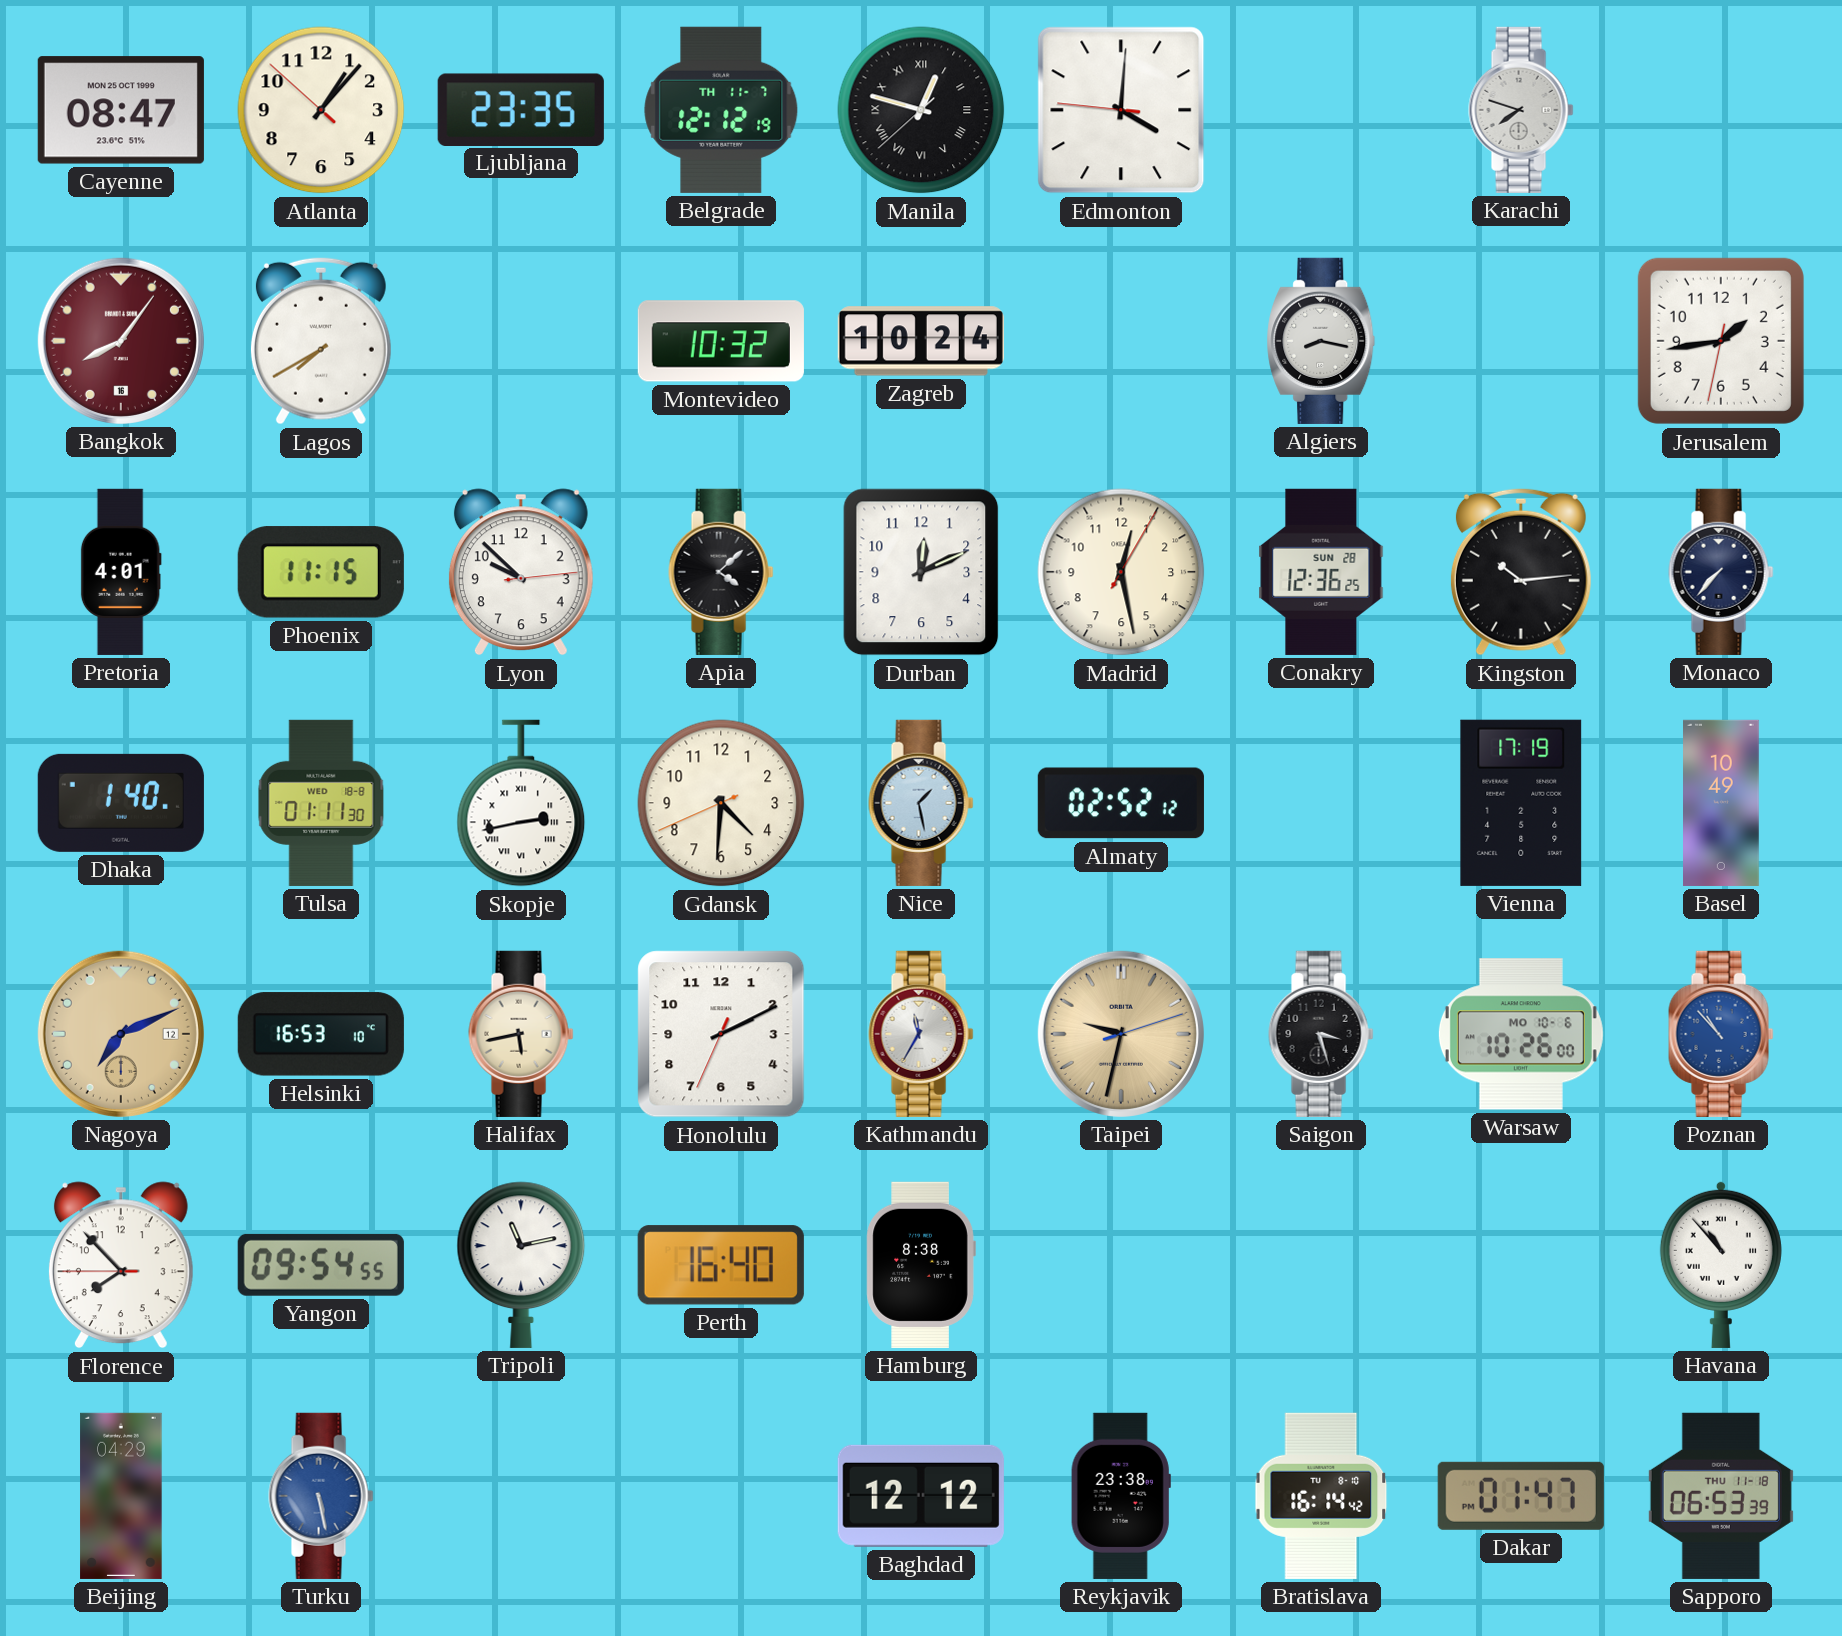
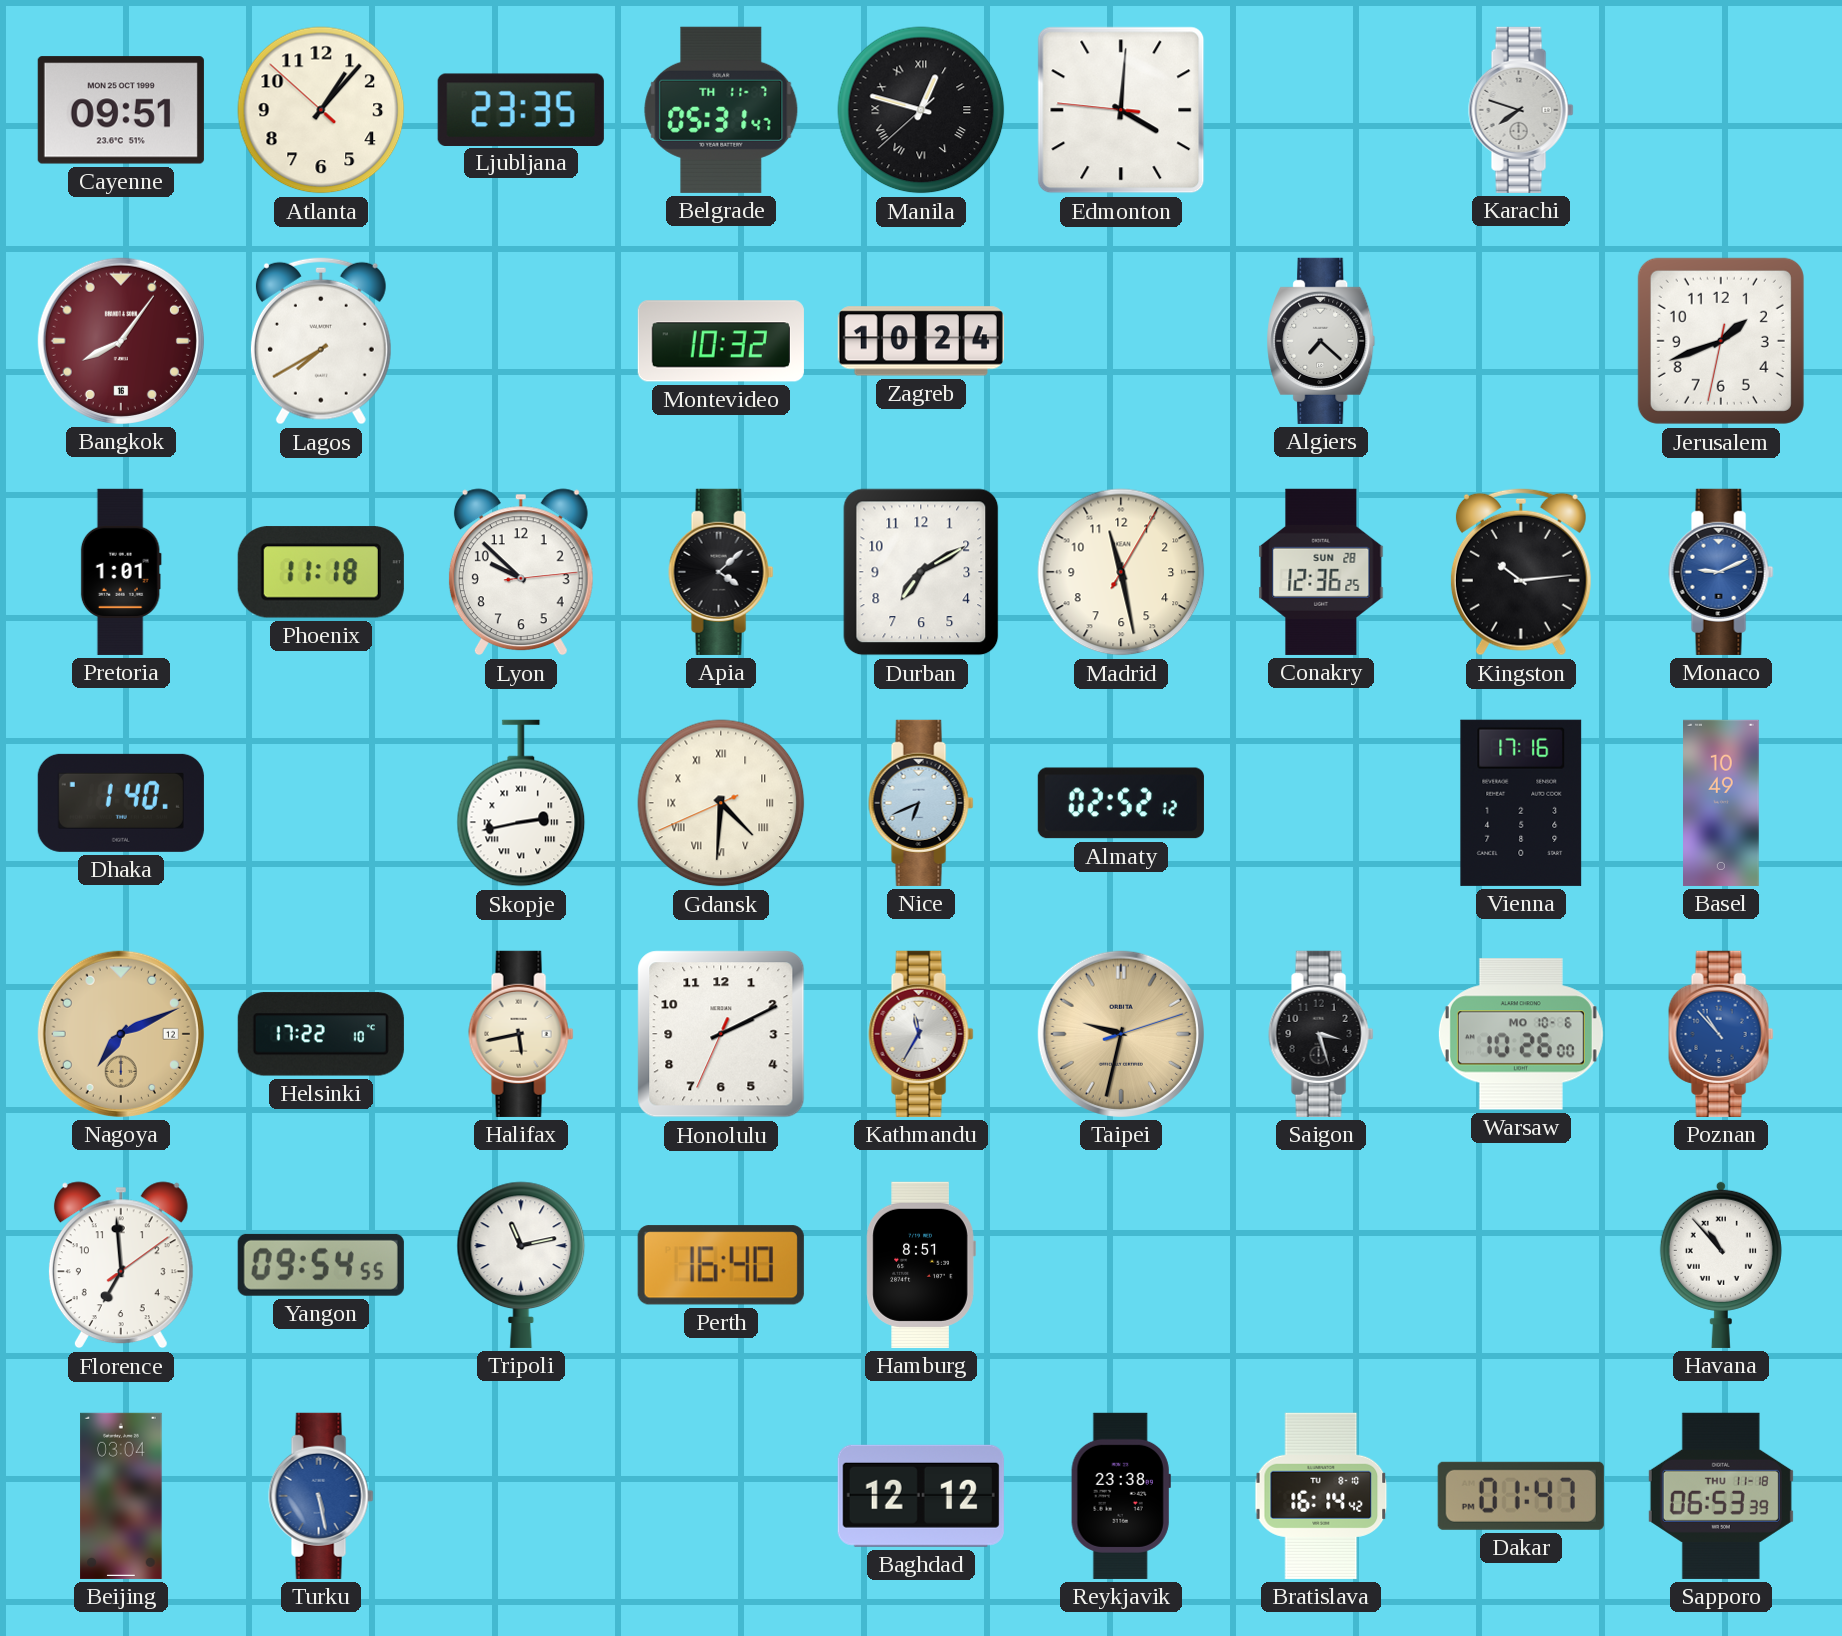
Cayenne: 08:47 -> 09:51
Belgrade: 12:12 -> 05:31
Algiers: 8:17 -> 7:22
Jerusalem: 1:43 -> 1:41
Pretoria: 4:01 -> 1:01
Phoenix: 11:15 -> 11:18
Durban: 12:11 -> 7:10
Madrid: 12:28 -> 11:28
Monaco: 7:37 -> 9:11
Monaco dial: navy -> blue
Tulsa: 01:11 -> none
Gdansk numerals: Arabic -> Roman
Nice: 1:28 -> 6:41
Vienna: 17:19 -> 17:16
Helsinki: 16:53 -> 17:22
Florence: 7:52 -> 6:59
Hamburg: 8:38 -> 8:51
Beijing: 04:29 -> 03:04
